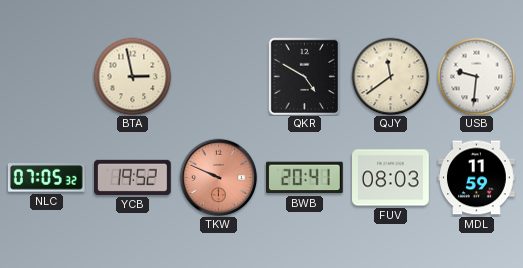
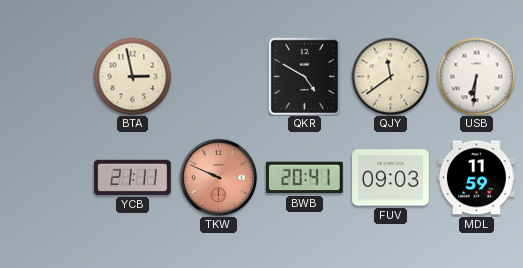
USB: 9:31 -> 6:31
NLC: 07:05 -> none
YCB: 19:52 -> 21:11
FUV: 08:03 -> 09:03
